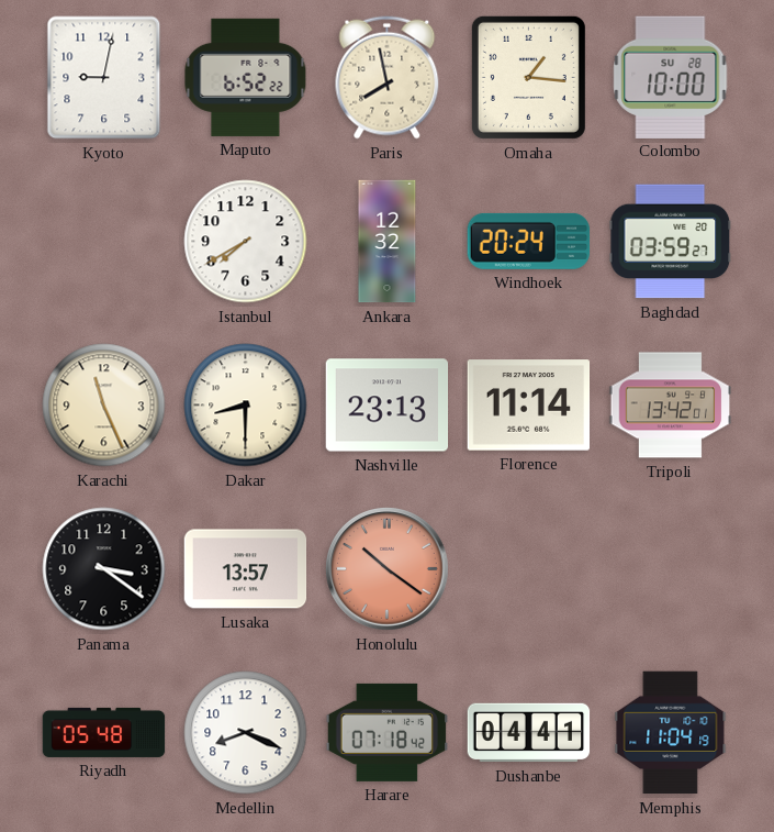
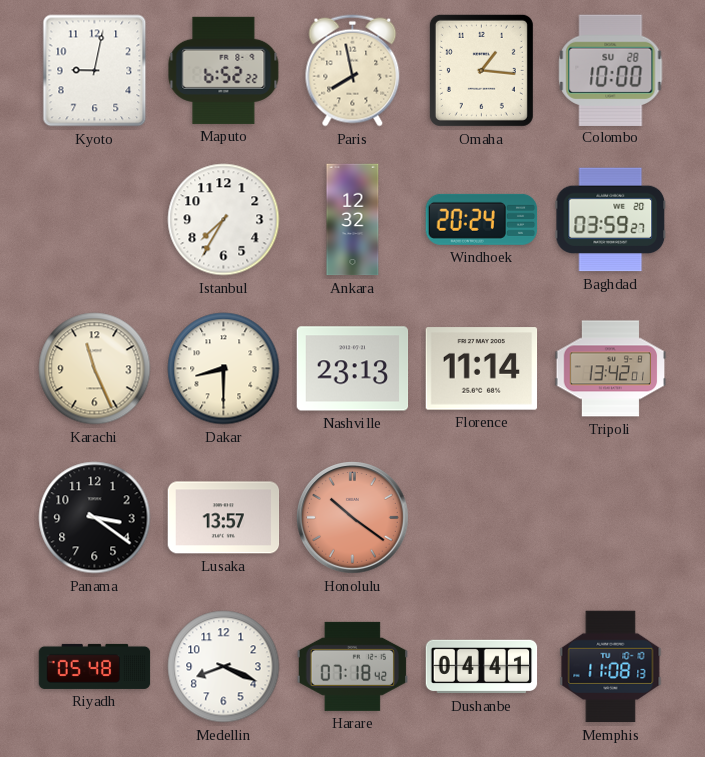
Istanbul: 7:40 -> 7:35
Memphis: 11:04 -> 11:08
